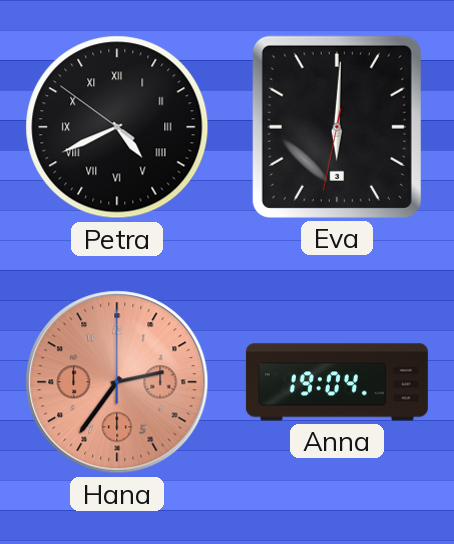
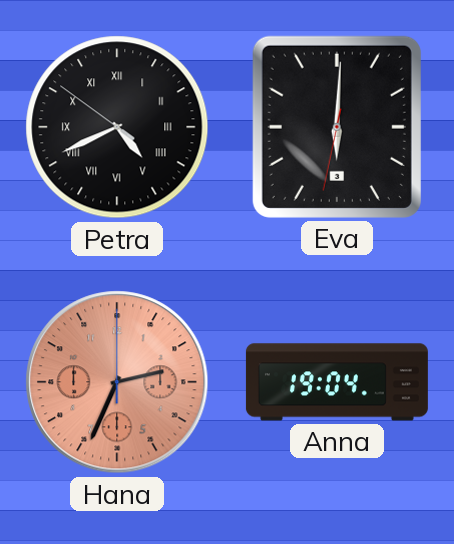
Hana: 2:36 -> 2:34
